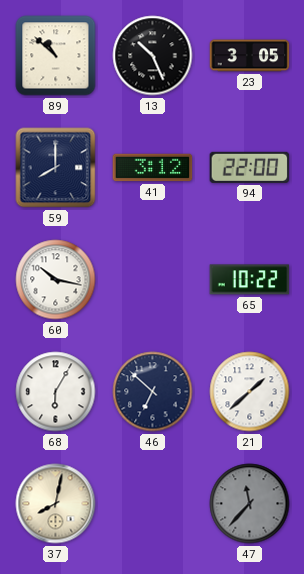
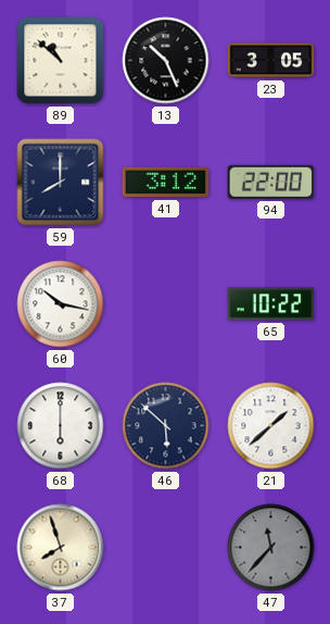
68: 6:05 -> 6:00
46: 6:52 -> 5:52
37: 8:02 -> 7:57
